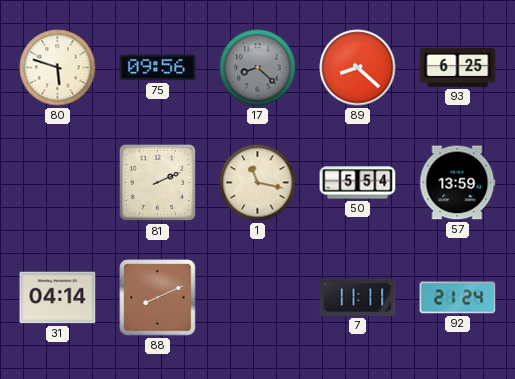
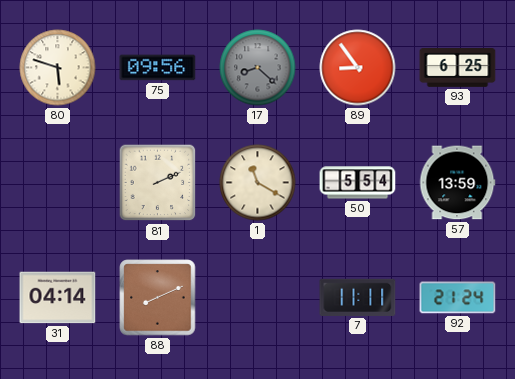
89: 8:22 -> 8:54
1: 11:17 -> 11:20
